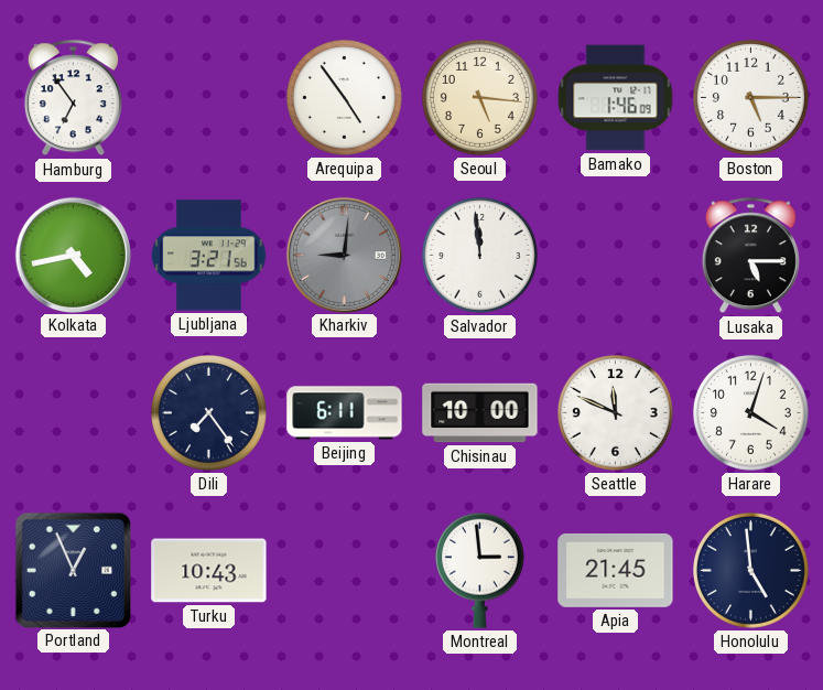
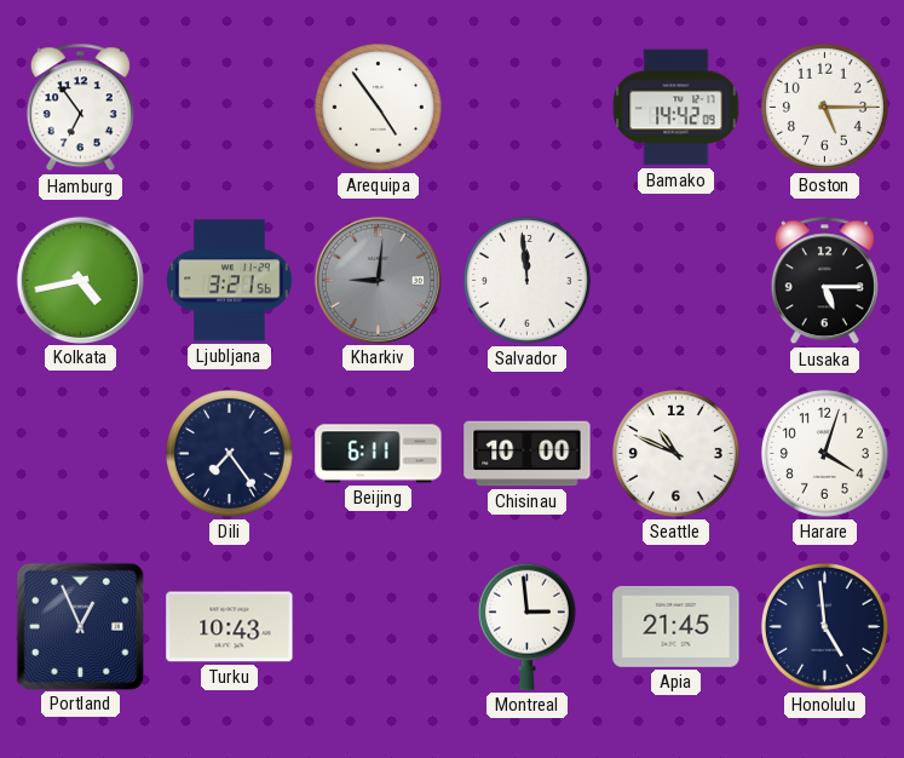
Seoul: 5:16 -> none
Bamako: 1:46 -> 14:42
Seattle: 11:49 -> 10:49
